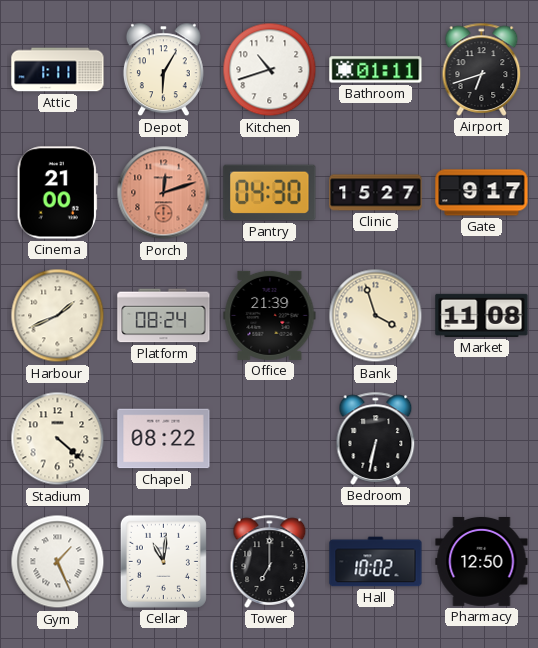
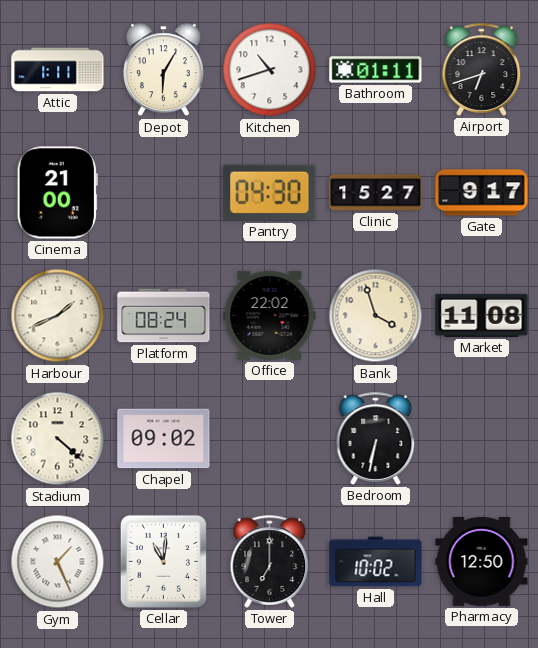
Porch: 12:12 -> none
Office: 21:39 -> 22:02
Chapel: 08:22 -> 09:02
